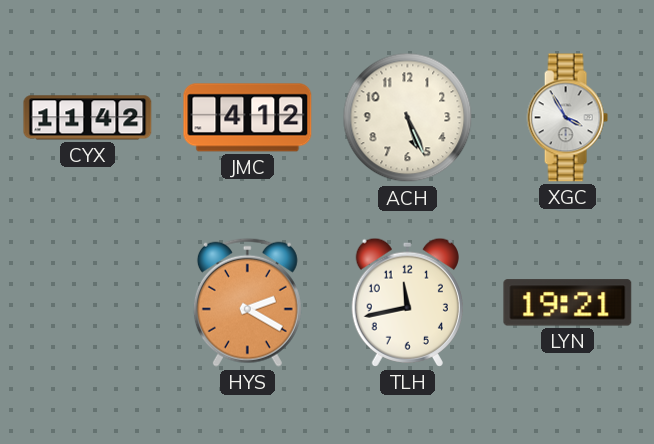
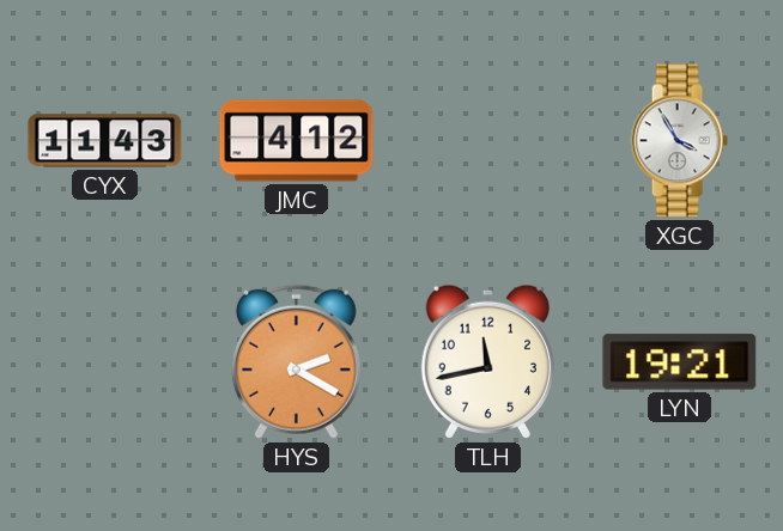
CYX: 11:42 -> 11:43
ACH: 5:26 -> none
